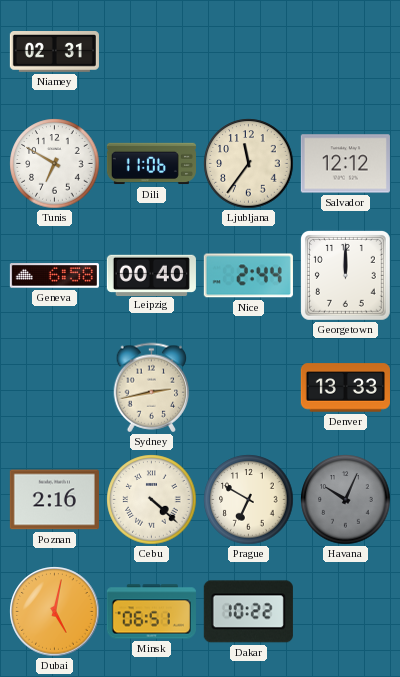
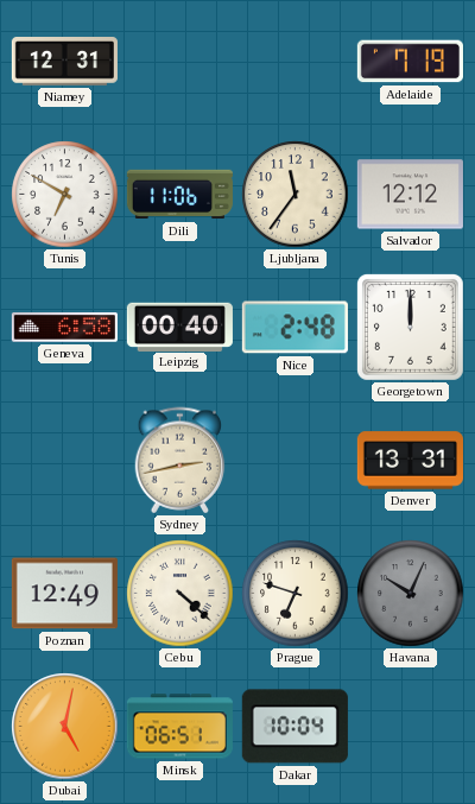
Niamey: 02:31 -> 12:31
Adelaide: none -> 7:19
Nice: 2:44 -> 2:48
Denver: 13:33 -> 13:31
Poznan: 2:16 -> 12:49
Prague: 6:50 -> 6:48
Dakar: 10:22 -> 10:04
